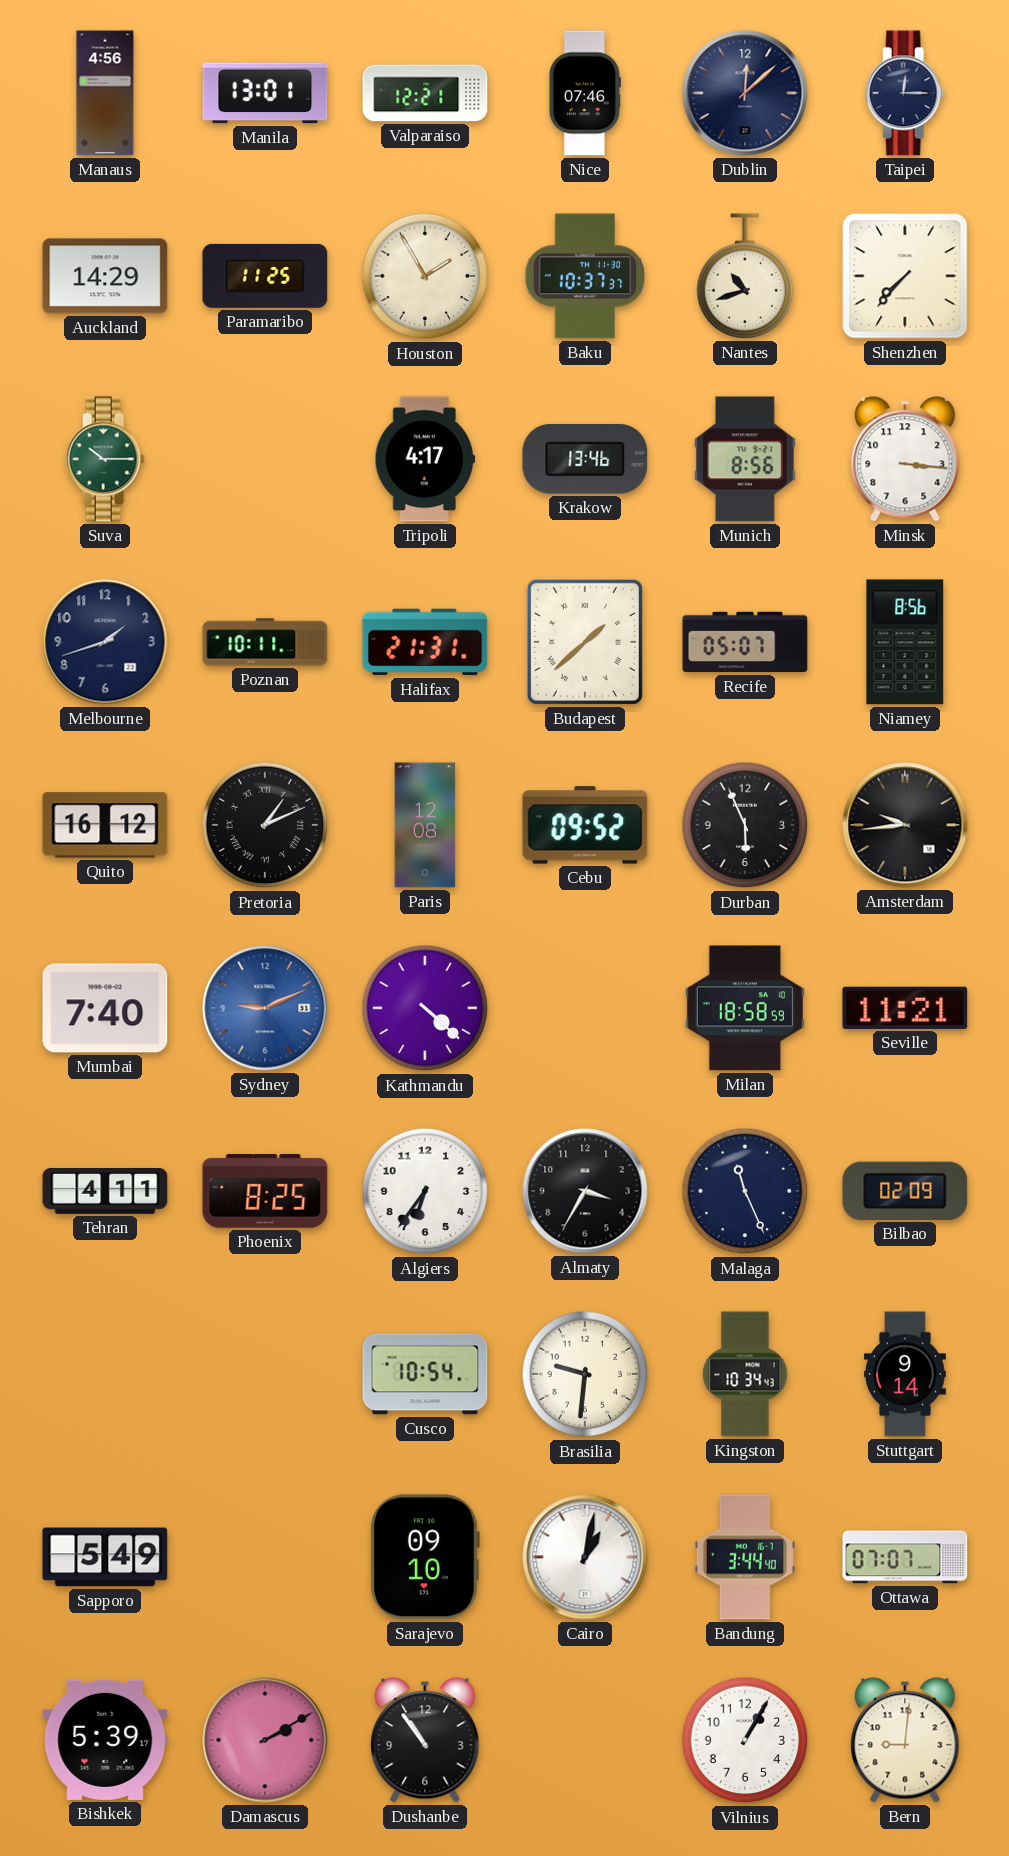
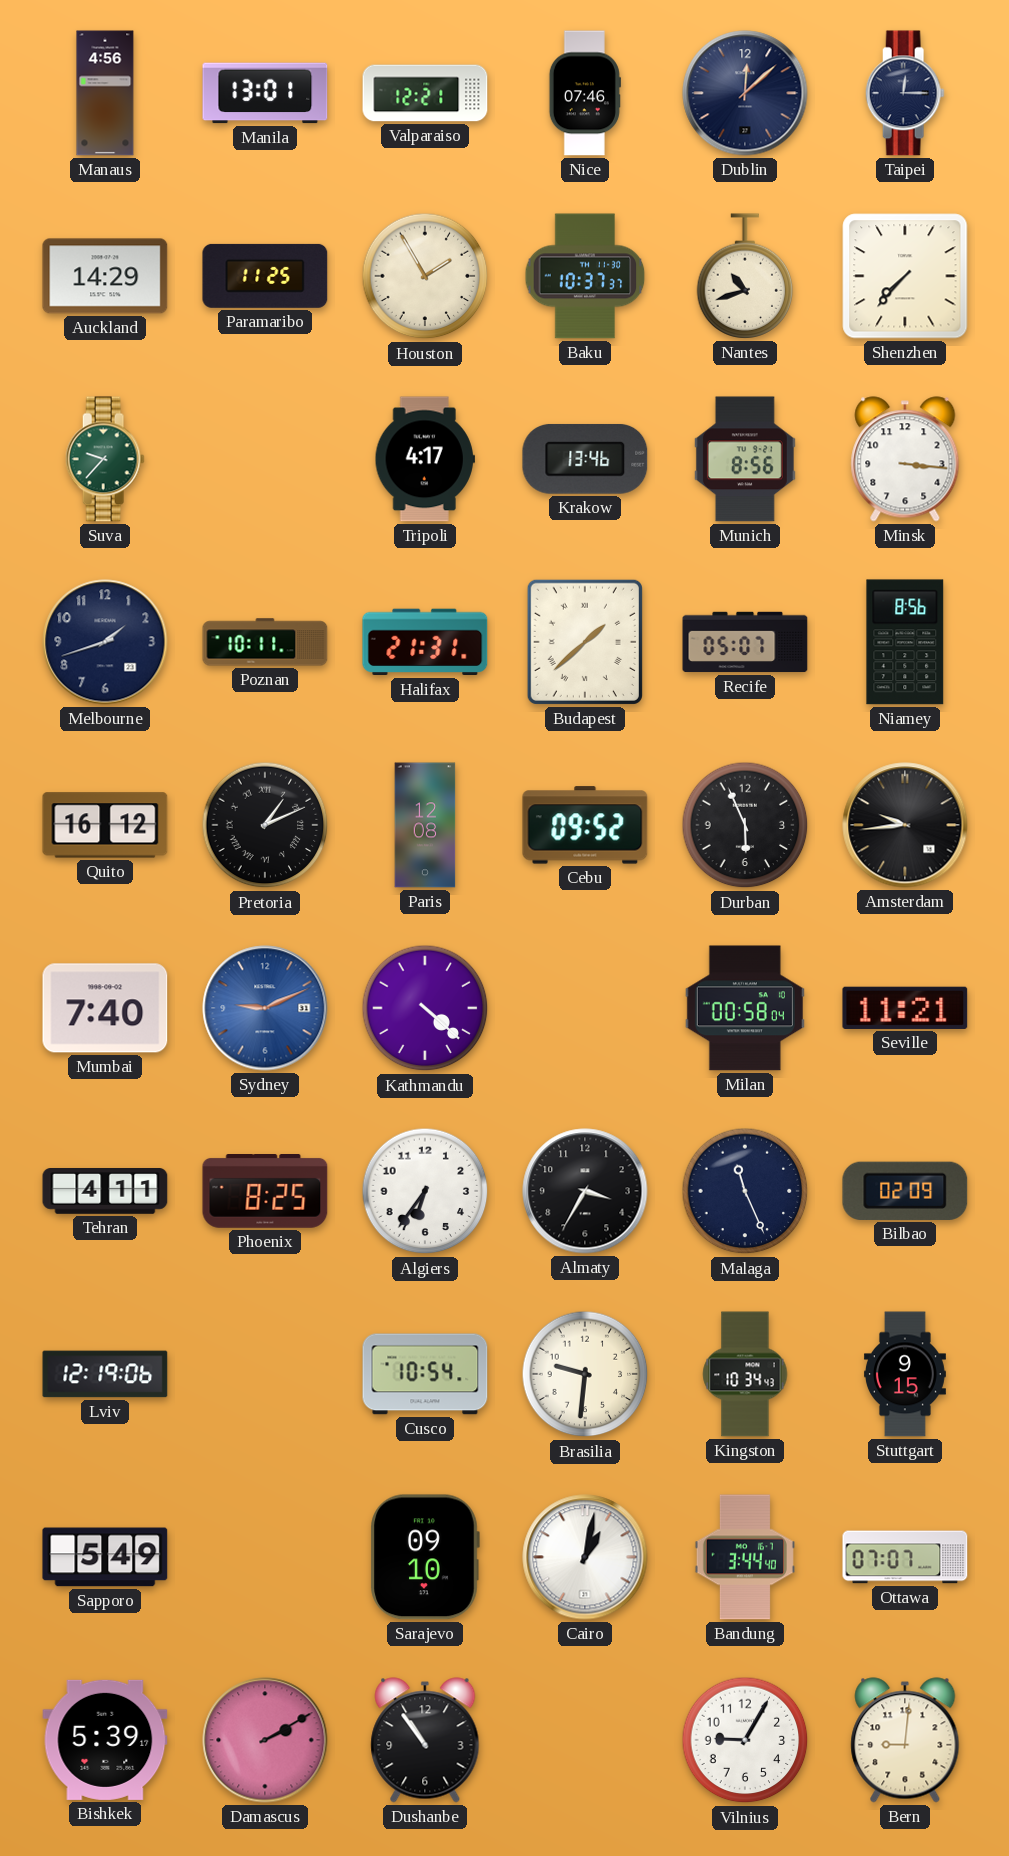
Suva: 10:15 -> 9:37
Milan: 18:58 -> 00:58
Lviv: none -> 12:19
Stuttgart: 9:14 -> 9:15
Vilnius: 1:05 -> 9:05
